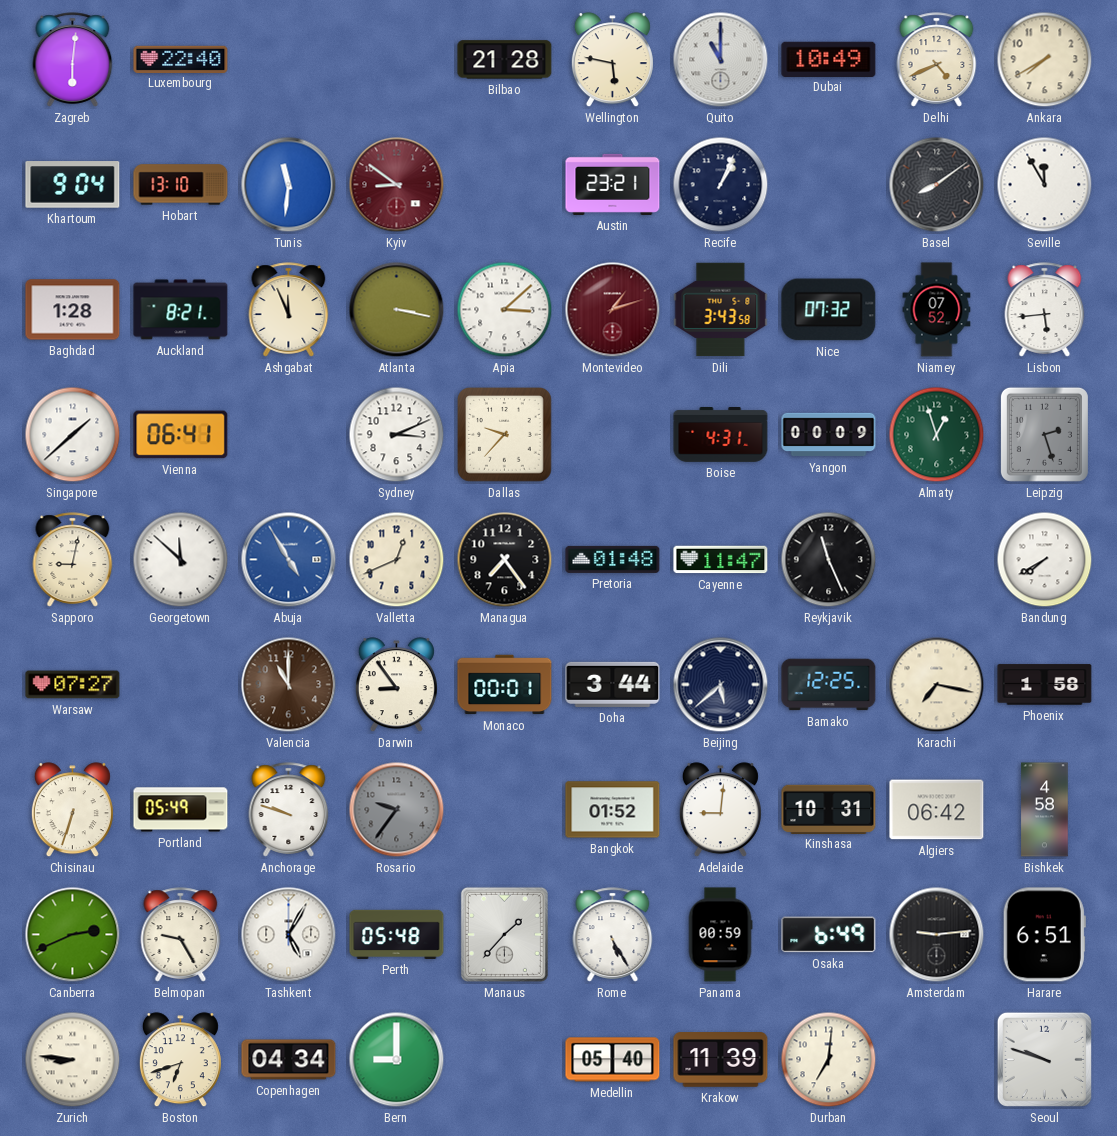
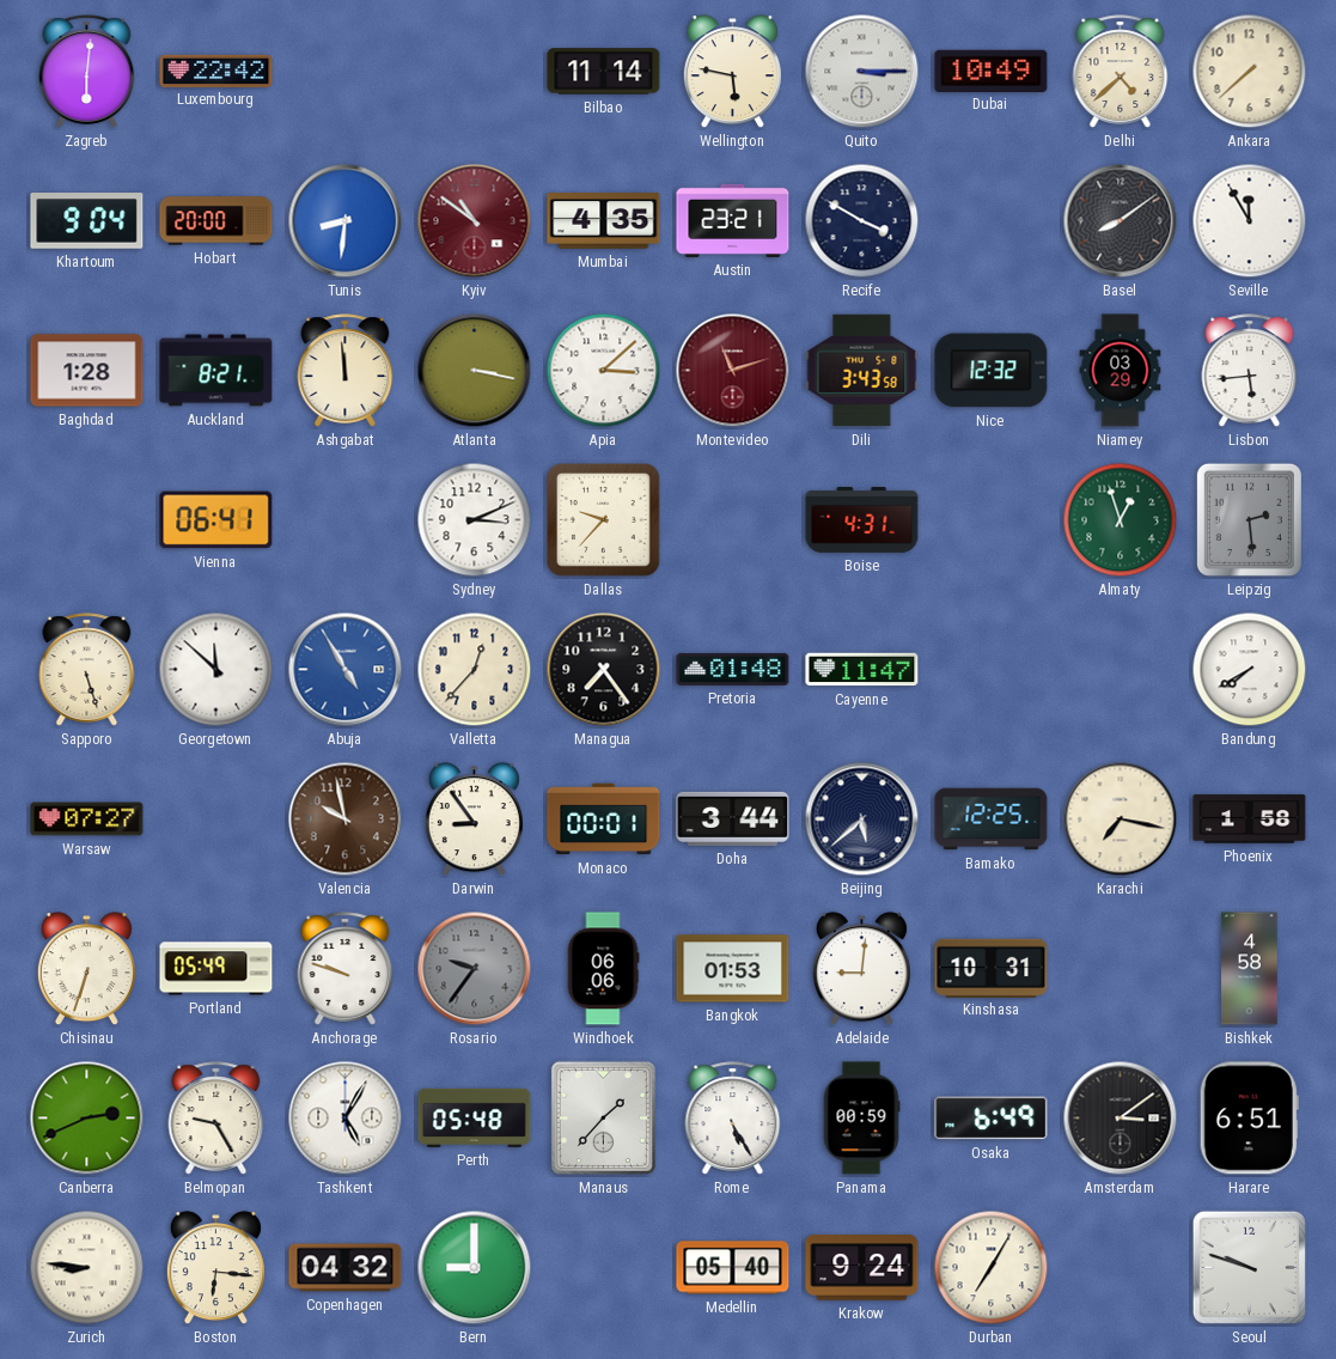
Luxembourg: 22:40 -> 22:42
Bilbao: 21:28 -> 11:14
Quito: 11:00 -> 3:15
Delhi: 4:41 -> 4:38
Ankara: 7:40 -> 7:38
Hobart: 13:10 -> 20:00
Tunis: 11:31 -> 8:31
Kyiv: 8:51 -> 10:51
Mumbai: none -> 4:35
Recife: 1:04 -> 3:50
Ashgabat: 11:56 -> 11:59
Montevideo: 1:12 -> 11:12
Nice: 07:32 -> 12:32
Niamey: 07:52 -> 03:29
Singapore: 1:38 -> none
Yangon: 00:09 -> none
Leipzig: 2:27 -> 2:29
Sapporo: 9:02 -> 5:27
Valletta: 12:41 -> 12:37
Reykjavik: 11:26 -> none
Valencia: 11:00 -> 9:58
Windhoek: none -> 06:06
Bangkok: 01:52 -> 01:53
Algiers: 06:42 -> none
Amsterdam: 9:14 -> 3:09
Boston: 6:42 -> 6:16
Copenhagen: 04:34 -> 04:32
Krakow: 11:39 -> 9:24
Durban: 7:01 -> 7:05
